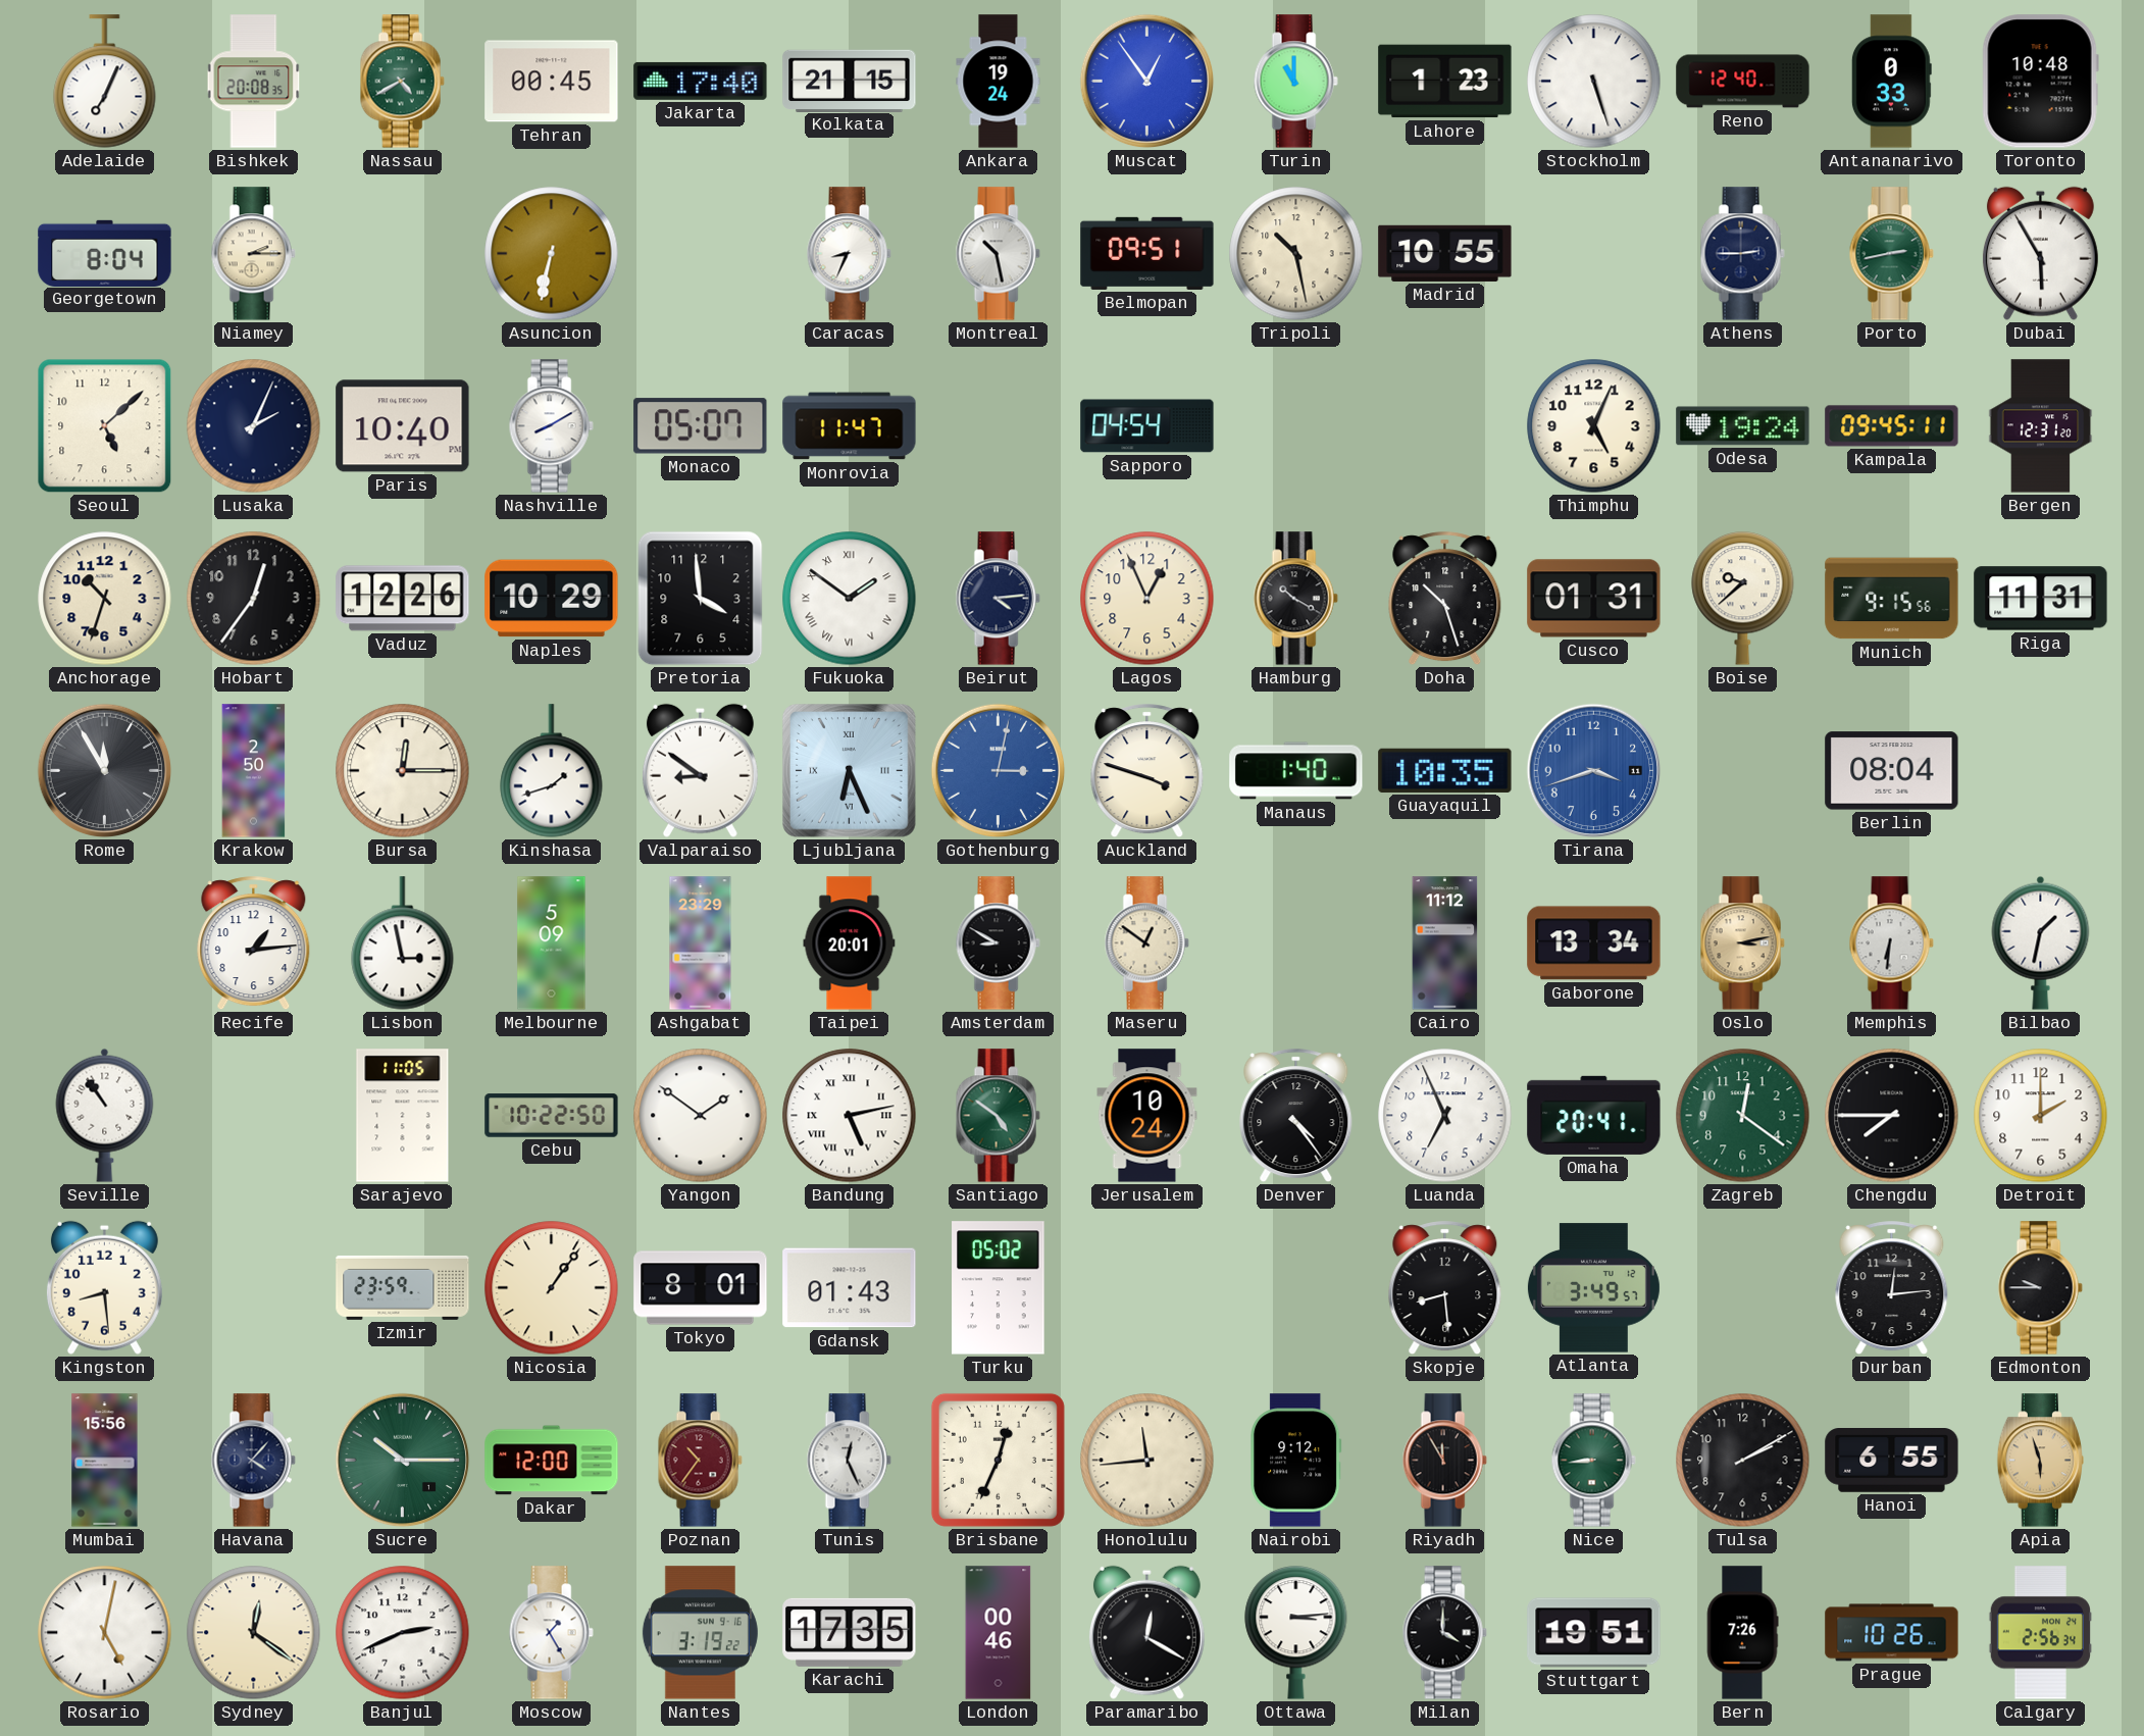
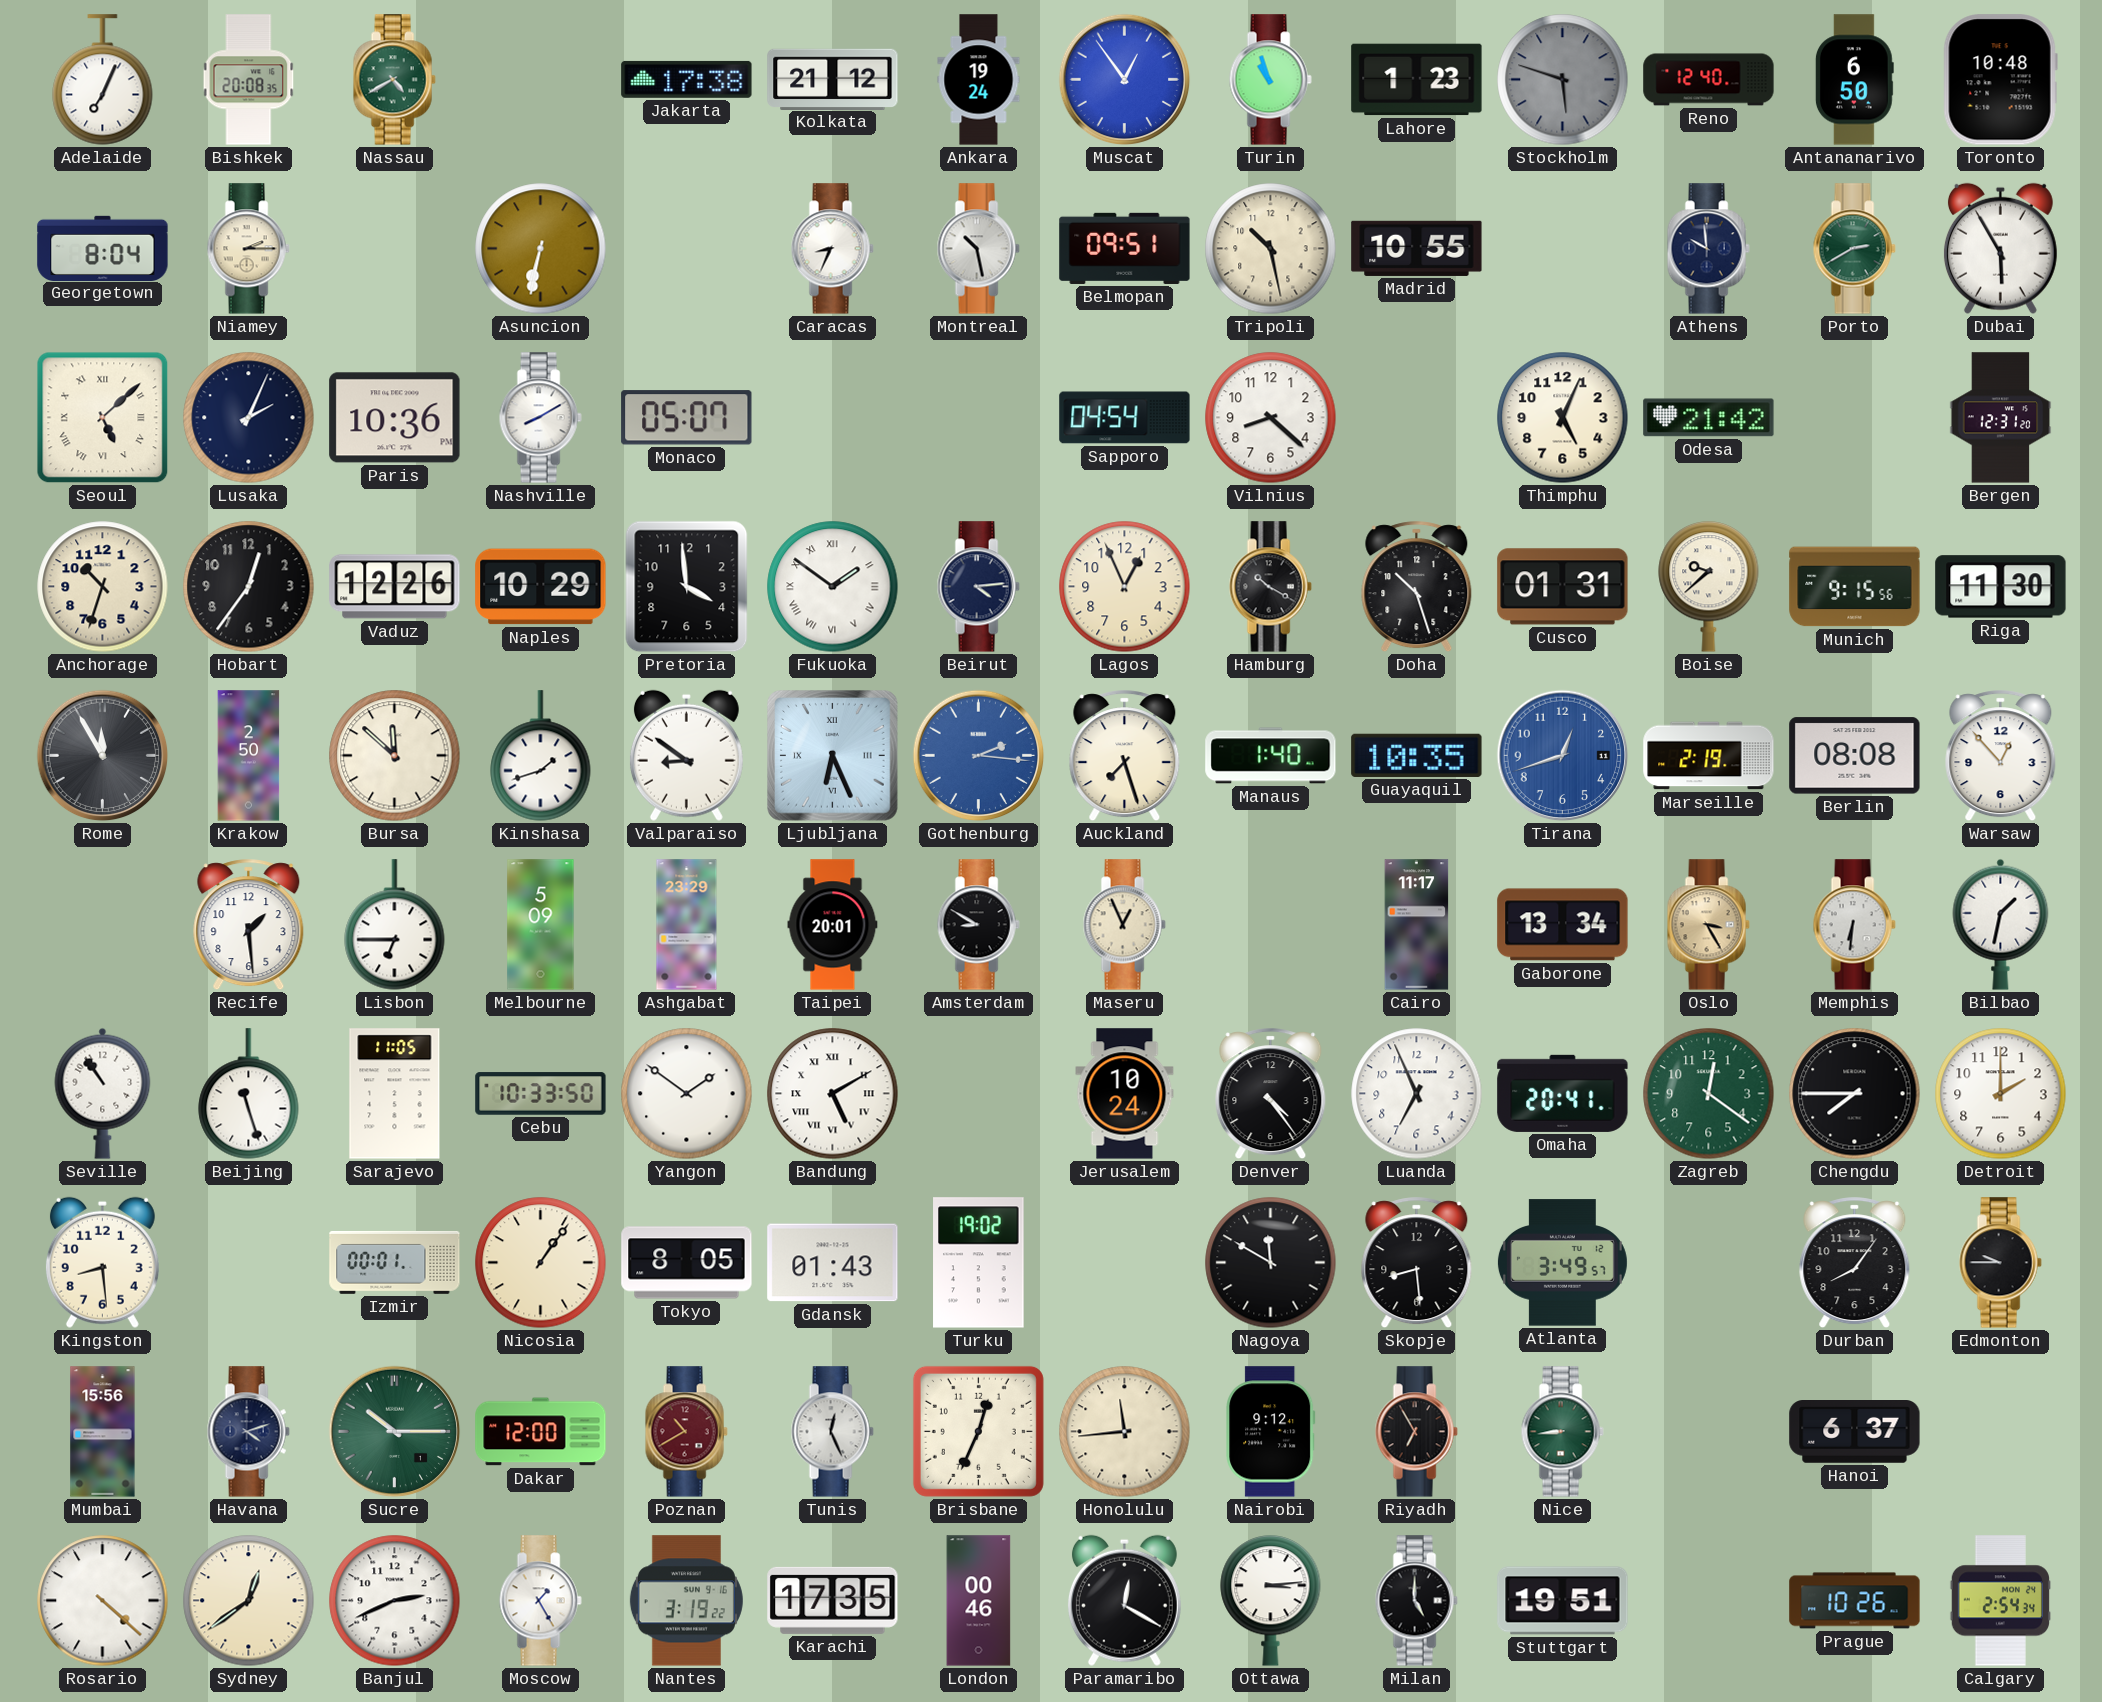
Tehran: 00:45 -> none
Jakarta: 17:40 -> 17:38
Kolkata: 21:15 -> 21:12
Turin: 11:00 -> 10:57
Stockholm: 5:27 -> 5:48
Stockholm dial: white -> grey
Antananarivo: 0:33 -> 6:50
Athens: 2:45 -> 9:59
Porto: 2:43 -> 2:40
Seoul numerals: Arabic -> Roman
Paris: 10:40 -> 10:36
Monrovia: 11:47 -> none
Vilnius: none -> 8:22
Odesa: 19:24 -> 21:42
Kampala: 09:45 -> none
Riga: 11:31 -> 11:30
Bursa: 12:15 -> 11:52
Gothenburg: 3:02 -> 2:16
Auckland: 3:48 -> 7:27
Tirana: 3:42 -> 12:42
Marseille: none -> 2:19
Berlin: 08:04 -> 08:08
Warsaw: none -> 12:53
Recife: 1:14 -> 1:29
Lisbon: 2:58 -> 6:45
Maseru: 12:51 -> 12:56
Cairo: 11:12 -> 11:17
Oslo: 3:13 -> 3:25
Beijing: none -> 11:27
Cebu: 10:22 -> 10:33
Bandung: 5:13 -> 5:10
Santiago: 4:51 -> none
Izmir: 23:59 -> 00:01
Tokyo: 8:01 -> 8:05
Turku: 05:02 -> 19:02
Nagoya: none -> 11:50
Durban: 12:14 -> 8:06
Havana: 4:07 -> 4:12
Poznan: 10:36 -> 10:40
Riyadh: 11:55 -> 6:55
Tulsa: 2:10 -> none
Hanoi: 6:55 -> 6:37
Apia: 5:57 -> none
Rosario: 5:02 -> 4:22
Sydney: 12:21 -> 12:39
Milan: 4:00 -> 5:00
Bern: 7:26 -> none
Calgary: 2:56 -> 2:54
